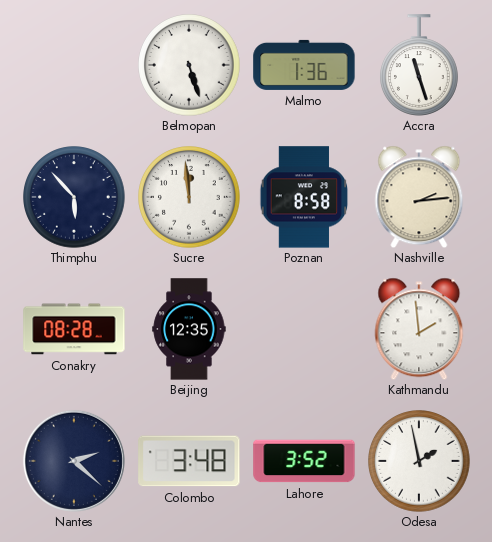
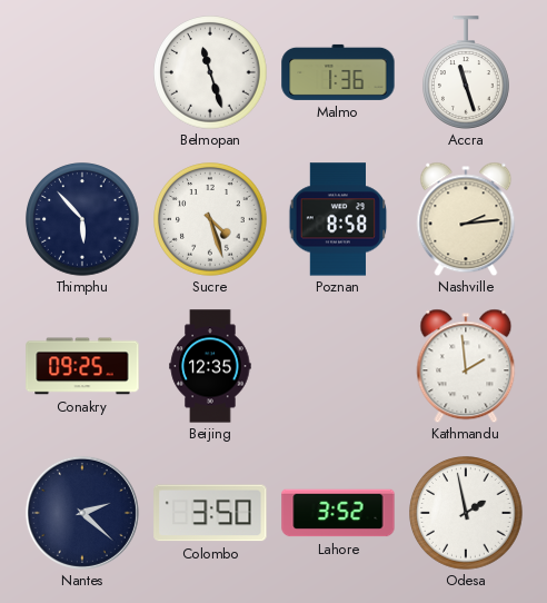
Belmopan: 5:27 -> 11:27
Sucre: 11:59 -> 4:27
Conakry: 08:28 -> 09:25
Colombo: 3:48 -> 3:50
